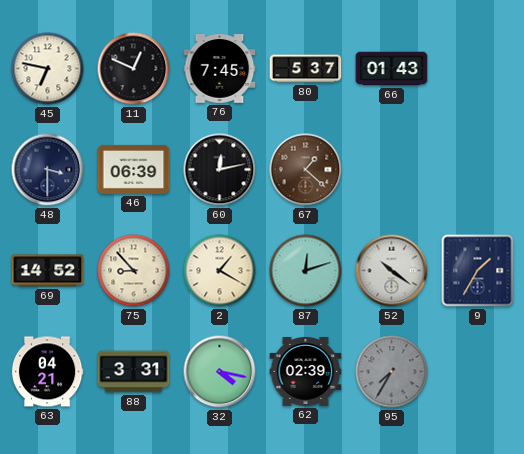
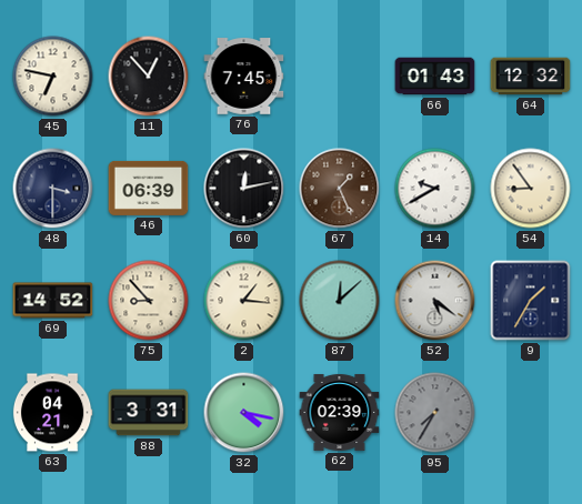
11: 12:49 -> 12:53
80: 5:37 -> none
64: none -> 12:32
67: 1:22 -> 1:26
14: none -> 9:40
54: none -> 8:54
2: 1:20 -> 1:16
87: 12:12 -> 12:08
52: 10:21 -> 5:21
